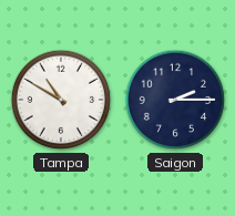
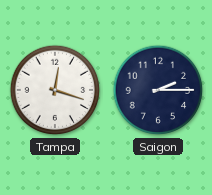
Tampa: 10:50 -> 12:18
